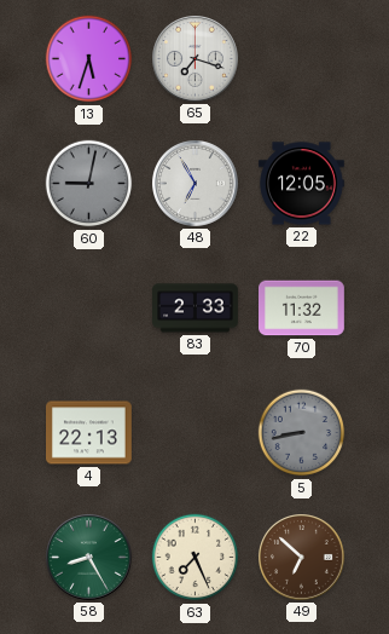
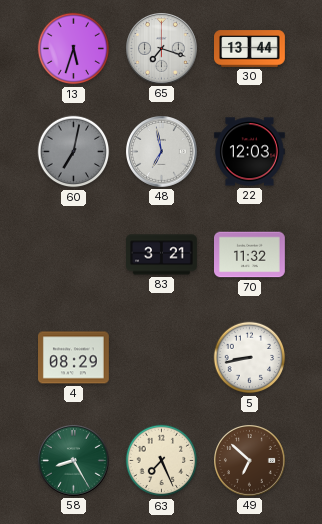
30: none -> 13:44
60: 9:02 -> 7:02
48: 6:55 -> 6:58
22: 12:05 -> 12:03
83: 2:33 -> 3:21
4: 22:13 -> 08:29
5 dial: grey -> white
